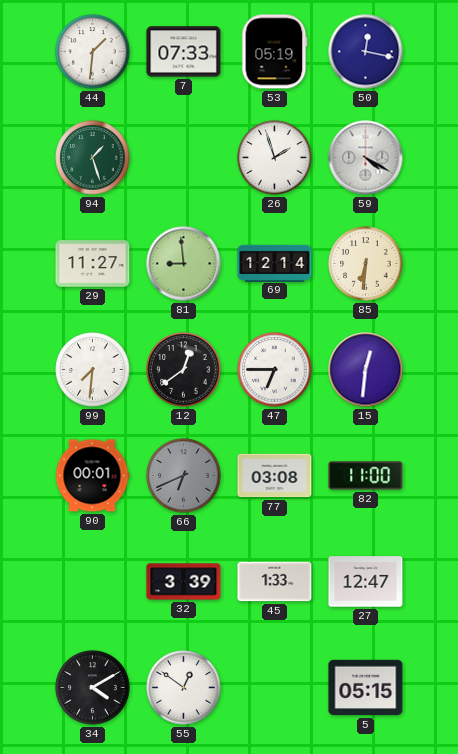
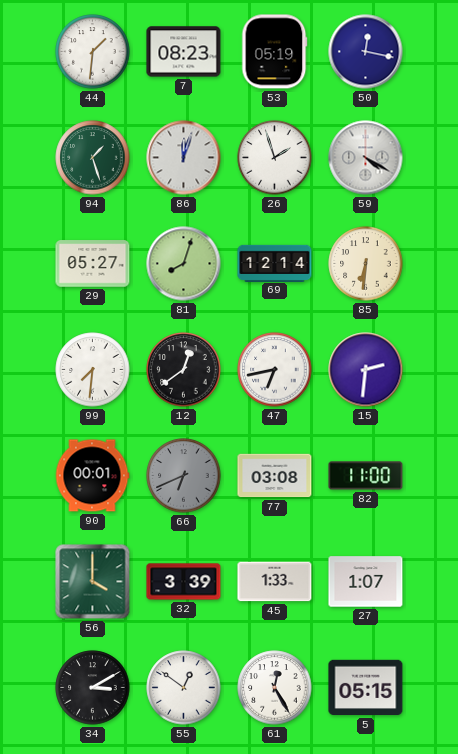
7: 07:33 -> 08:23
86: none -> 12:03
29: 11:27 -> 05:27
81: 8:59 -> 8:03
47: 6:45 -> 6:43
15: 12:31 -> 2:31
56: none -> 4:00
27: 12:47 -> 1:07
34: 4:10 -> 3:10
61: none -> 12:25
